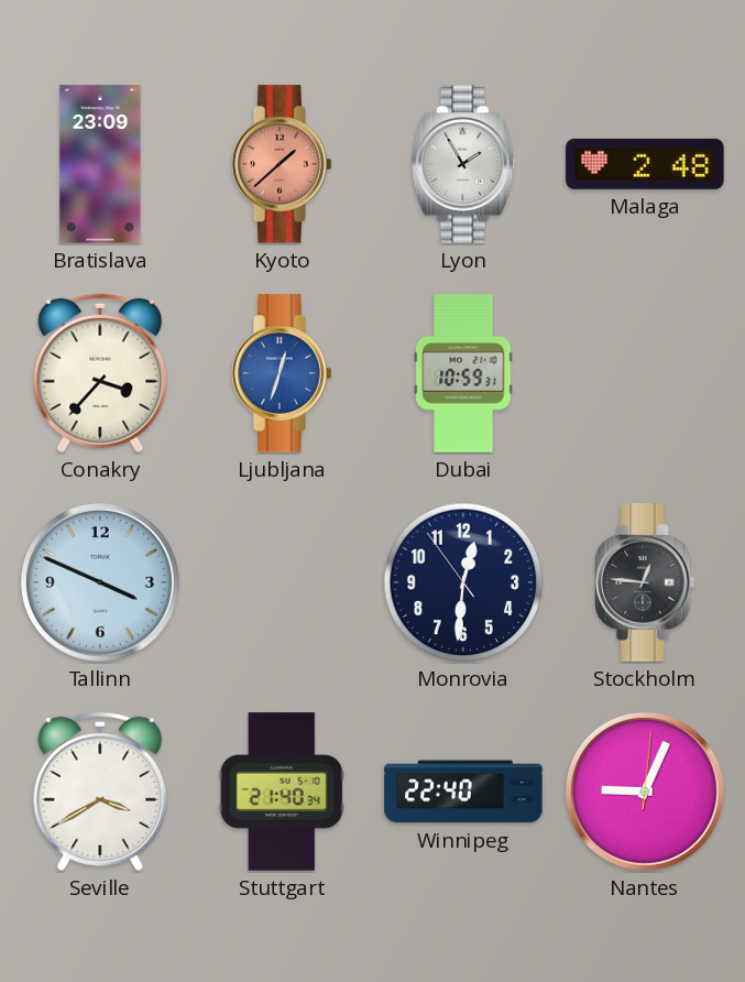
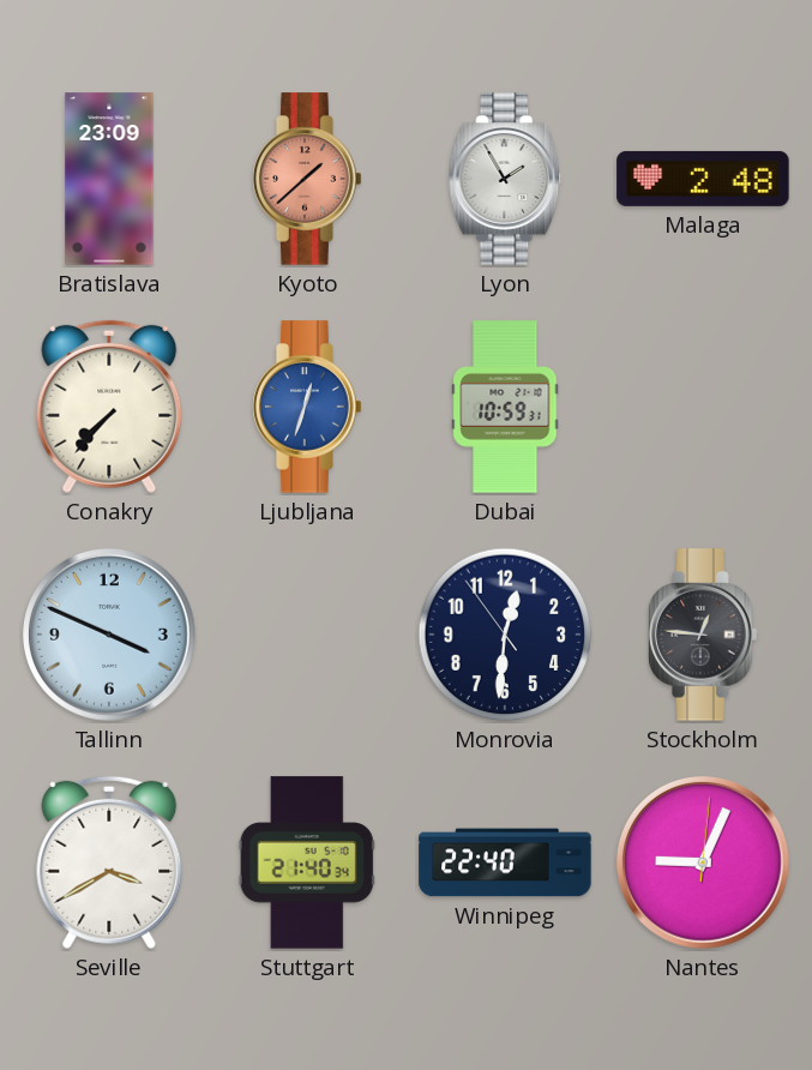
Conakry: 3:37 -> 7:37
